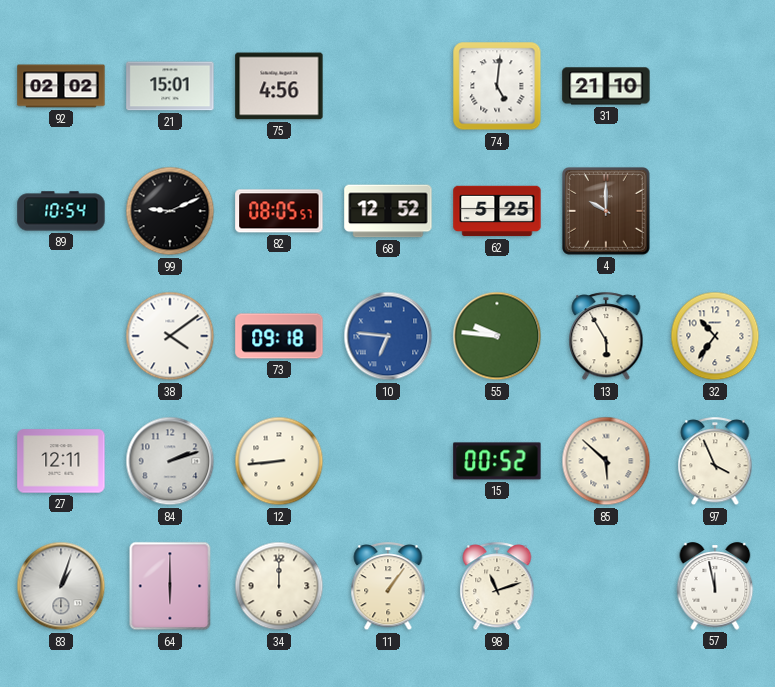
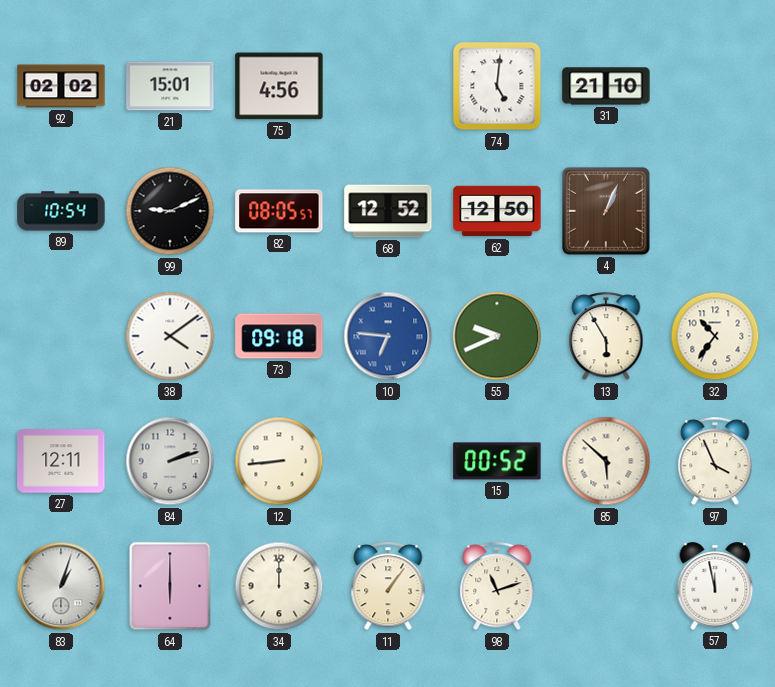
62: 5:25 -> 12:50
4: 10:00 -> 1:04
55: 9:46 -> 9:41
